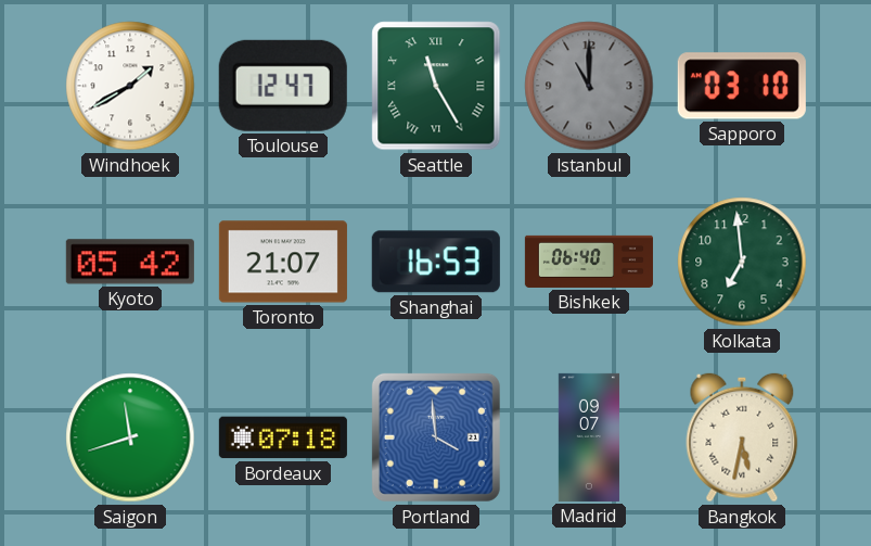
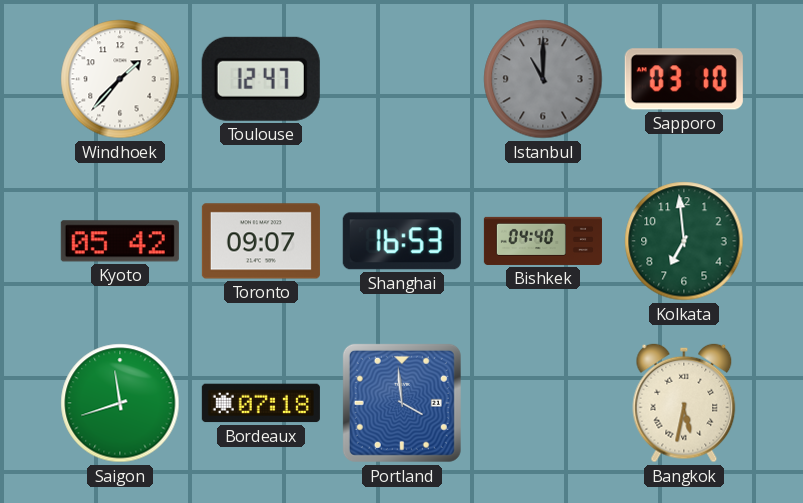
Windhoek: 1:40 -> 1:37
Seattle: 11:25 -> none
Toronto: 21:07 -> 09:07
Bishkek: 06:40 -> 04:40
Madrid: 09:07 -> none
